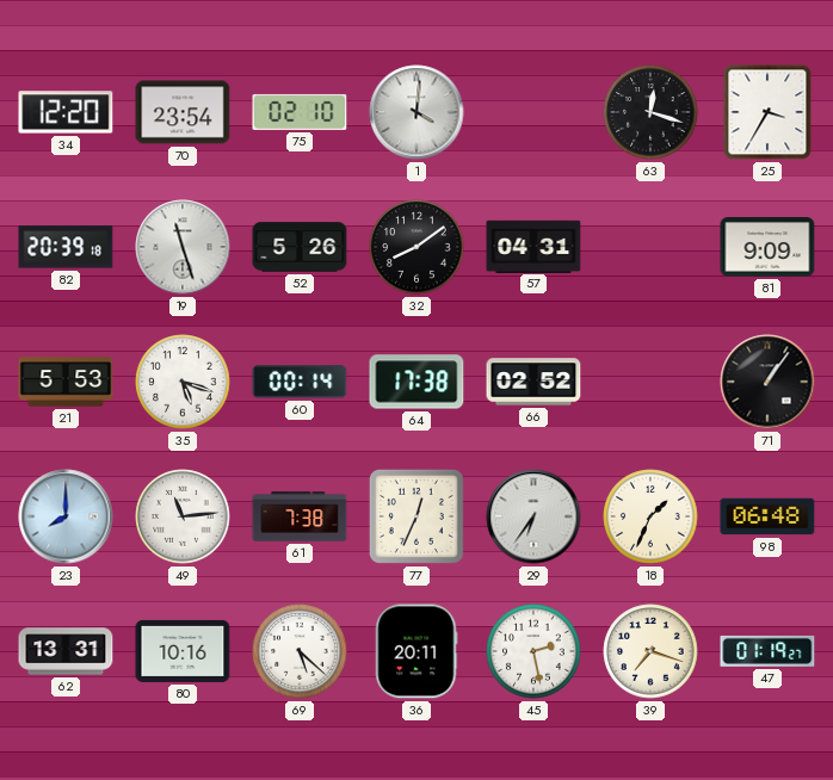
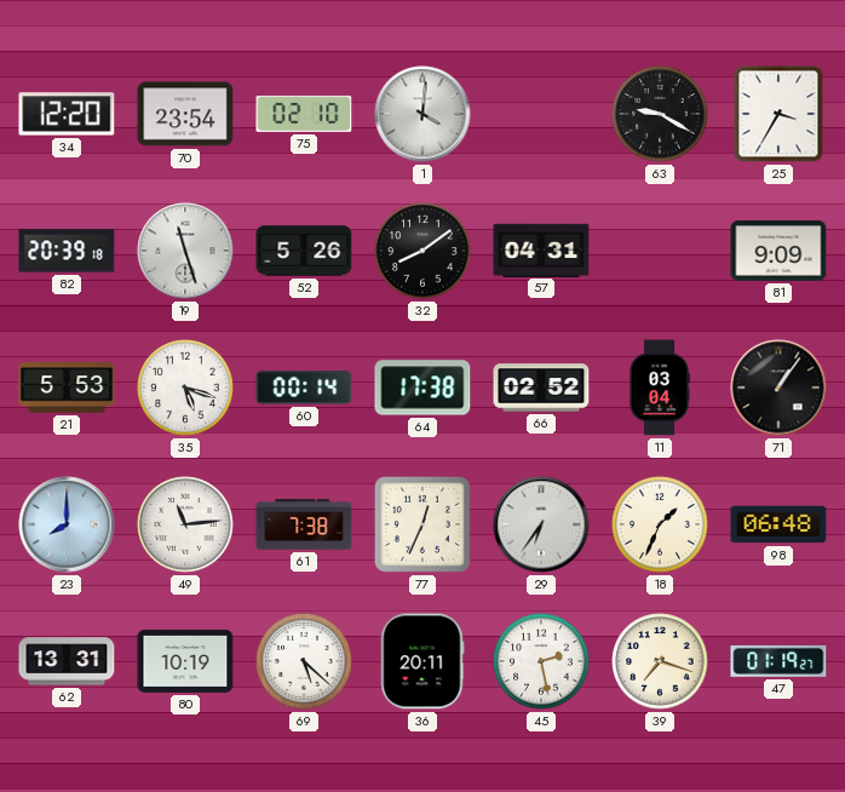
63: 12:18 -> 9:20
11: none -> 03:04
80: 10:16 -> 10:19
